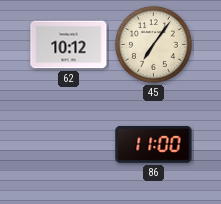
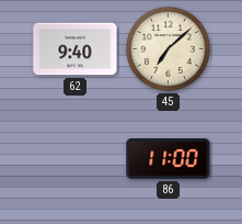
62: 10:12 -> 9:40
45: 7:06 -> 7:08
